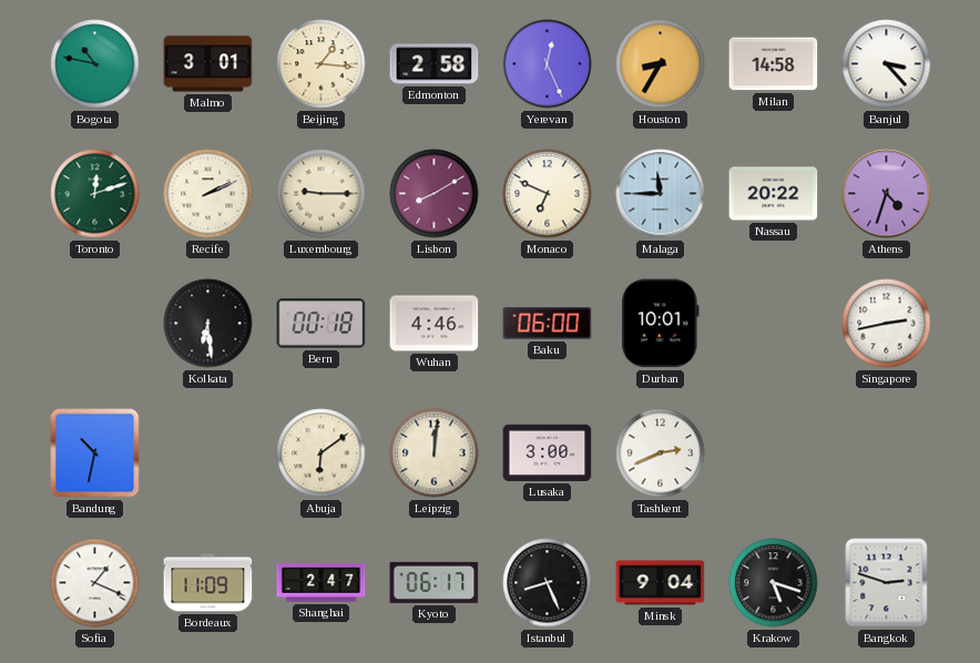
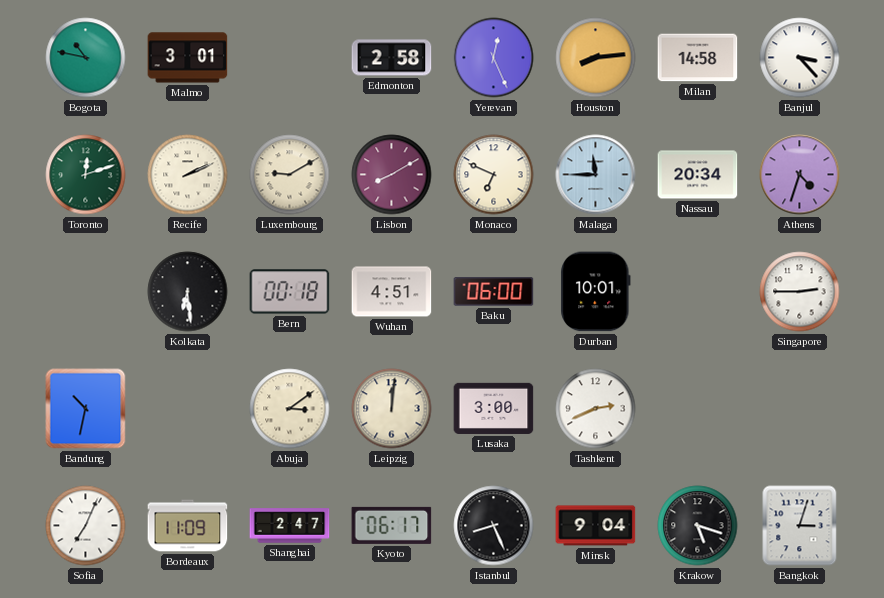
Beijing: 1:16 -> none
Houston: 8:35 -> 8:14
Luxembourg: 9:15 -> 9:10
Nassau: 20:22 -> 20:34
Wuhan: 4:46 -> 4:51
Singapore: 2:43 -> 2:45
Abuja: 6:09 -> 3:09
Sofia: 1:19 -> 7:04
Bangkok: 2:48 -> 3:03
